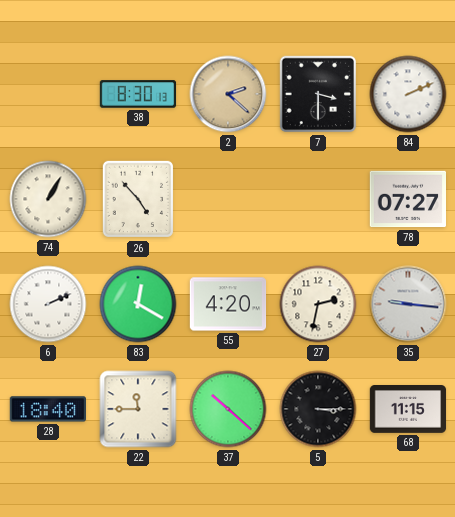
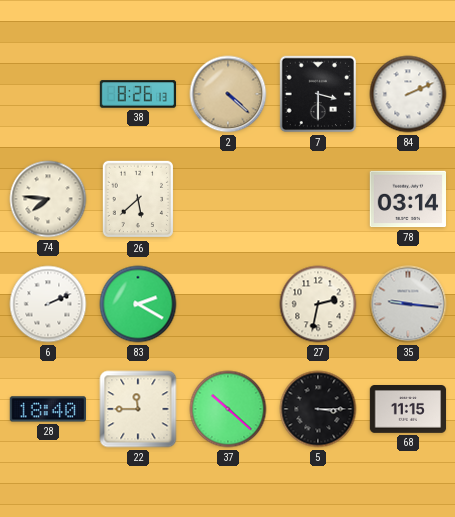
38: 8:30 -> 8:26
2: 2:22 -> 4:22
74: 1:05 -> 7:46
26: 4:53 -> 5:38
78: 07:27 -> 03:14
83: 12:20 -> 2:20
55: 4:20 -> none
